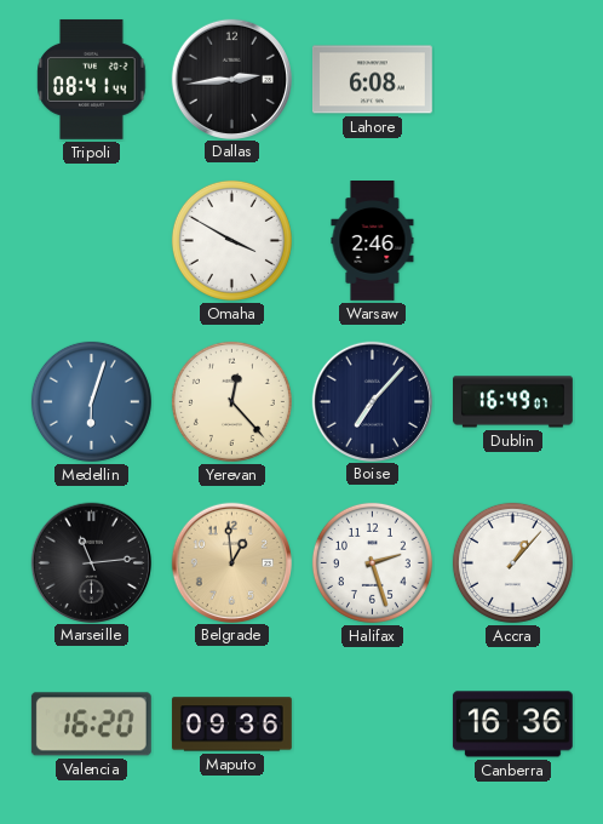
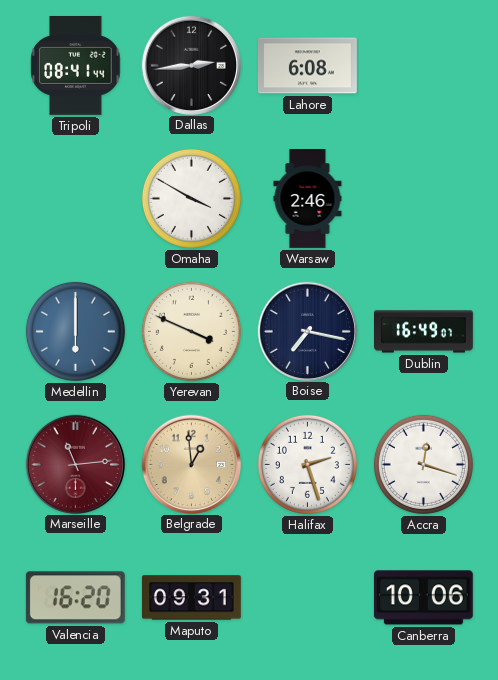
Medellin: 6:03 -> 6:00
Yerevan: 12:23 -> 3:49
Boise: 7:07 -> 7:17
Marseille dial: black -> burgundy
Accra: 1:07 -> 12:18
Maputo: 09:36 -> 09:31
Canberra: 16:36 -> 10:06
